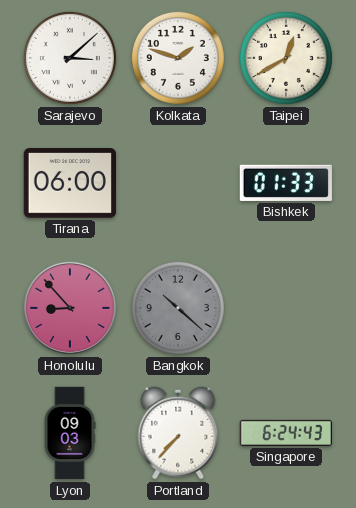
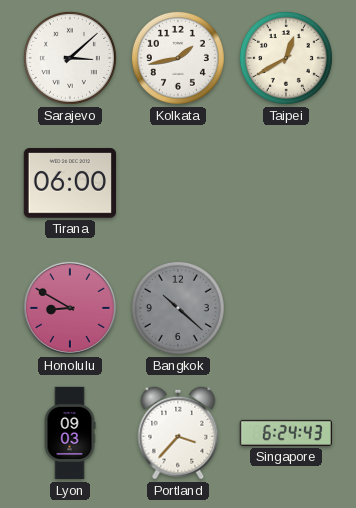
Kolkata: 1:48 -> 1:43
Bishkek: 01:33 -> none
Honolulu: 8:53 -> 8:50
Portland: 7:37 -> 3:37
